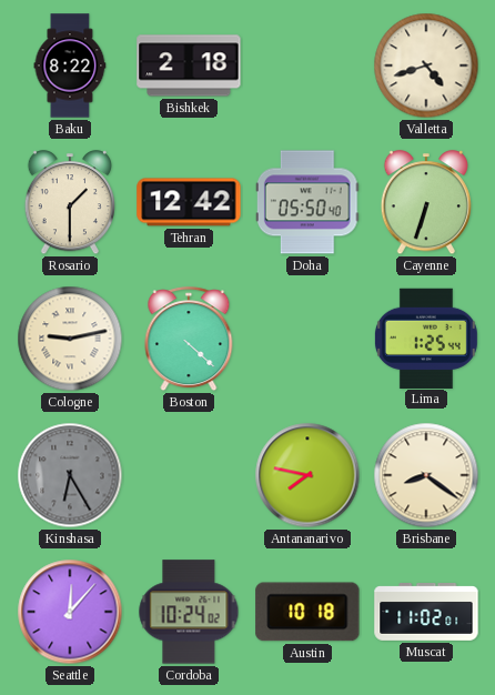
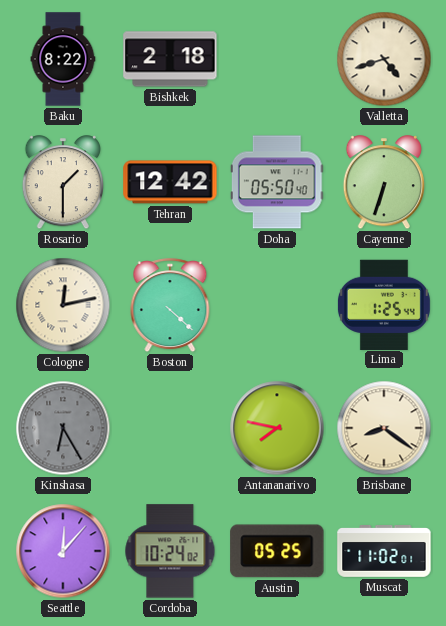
Cologne: 9:13 -> 12:13
Austin: 10:18 -> 05:25
